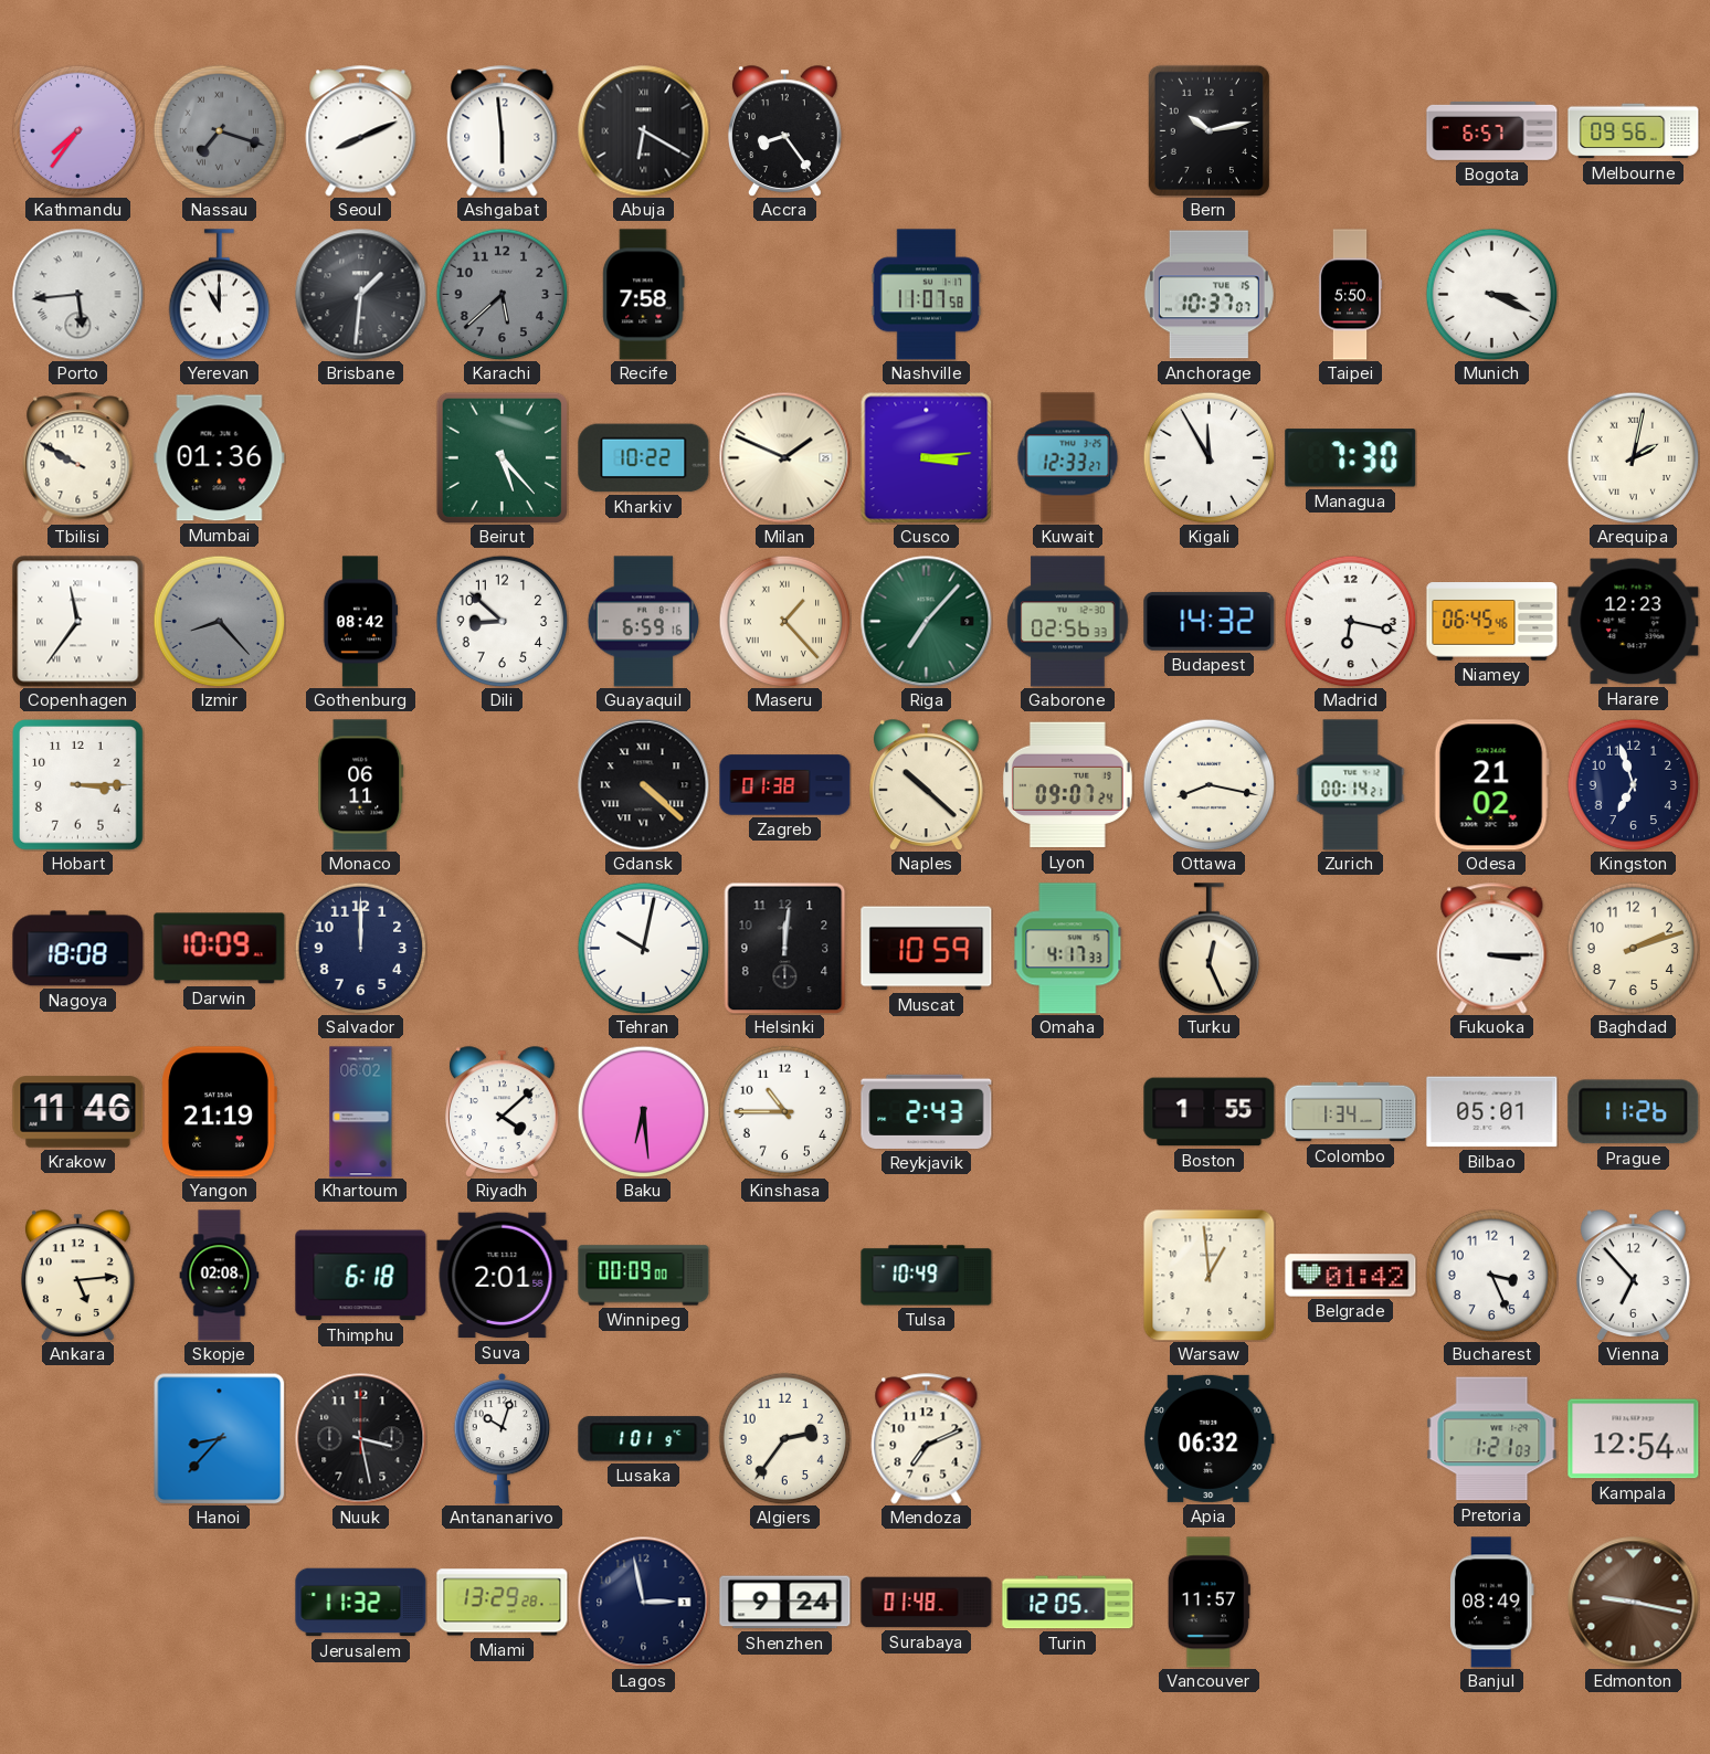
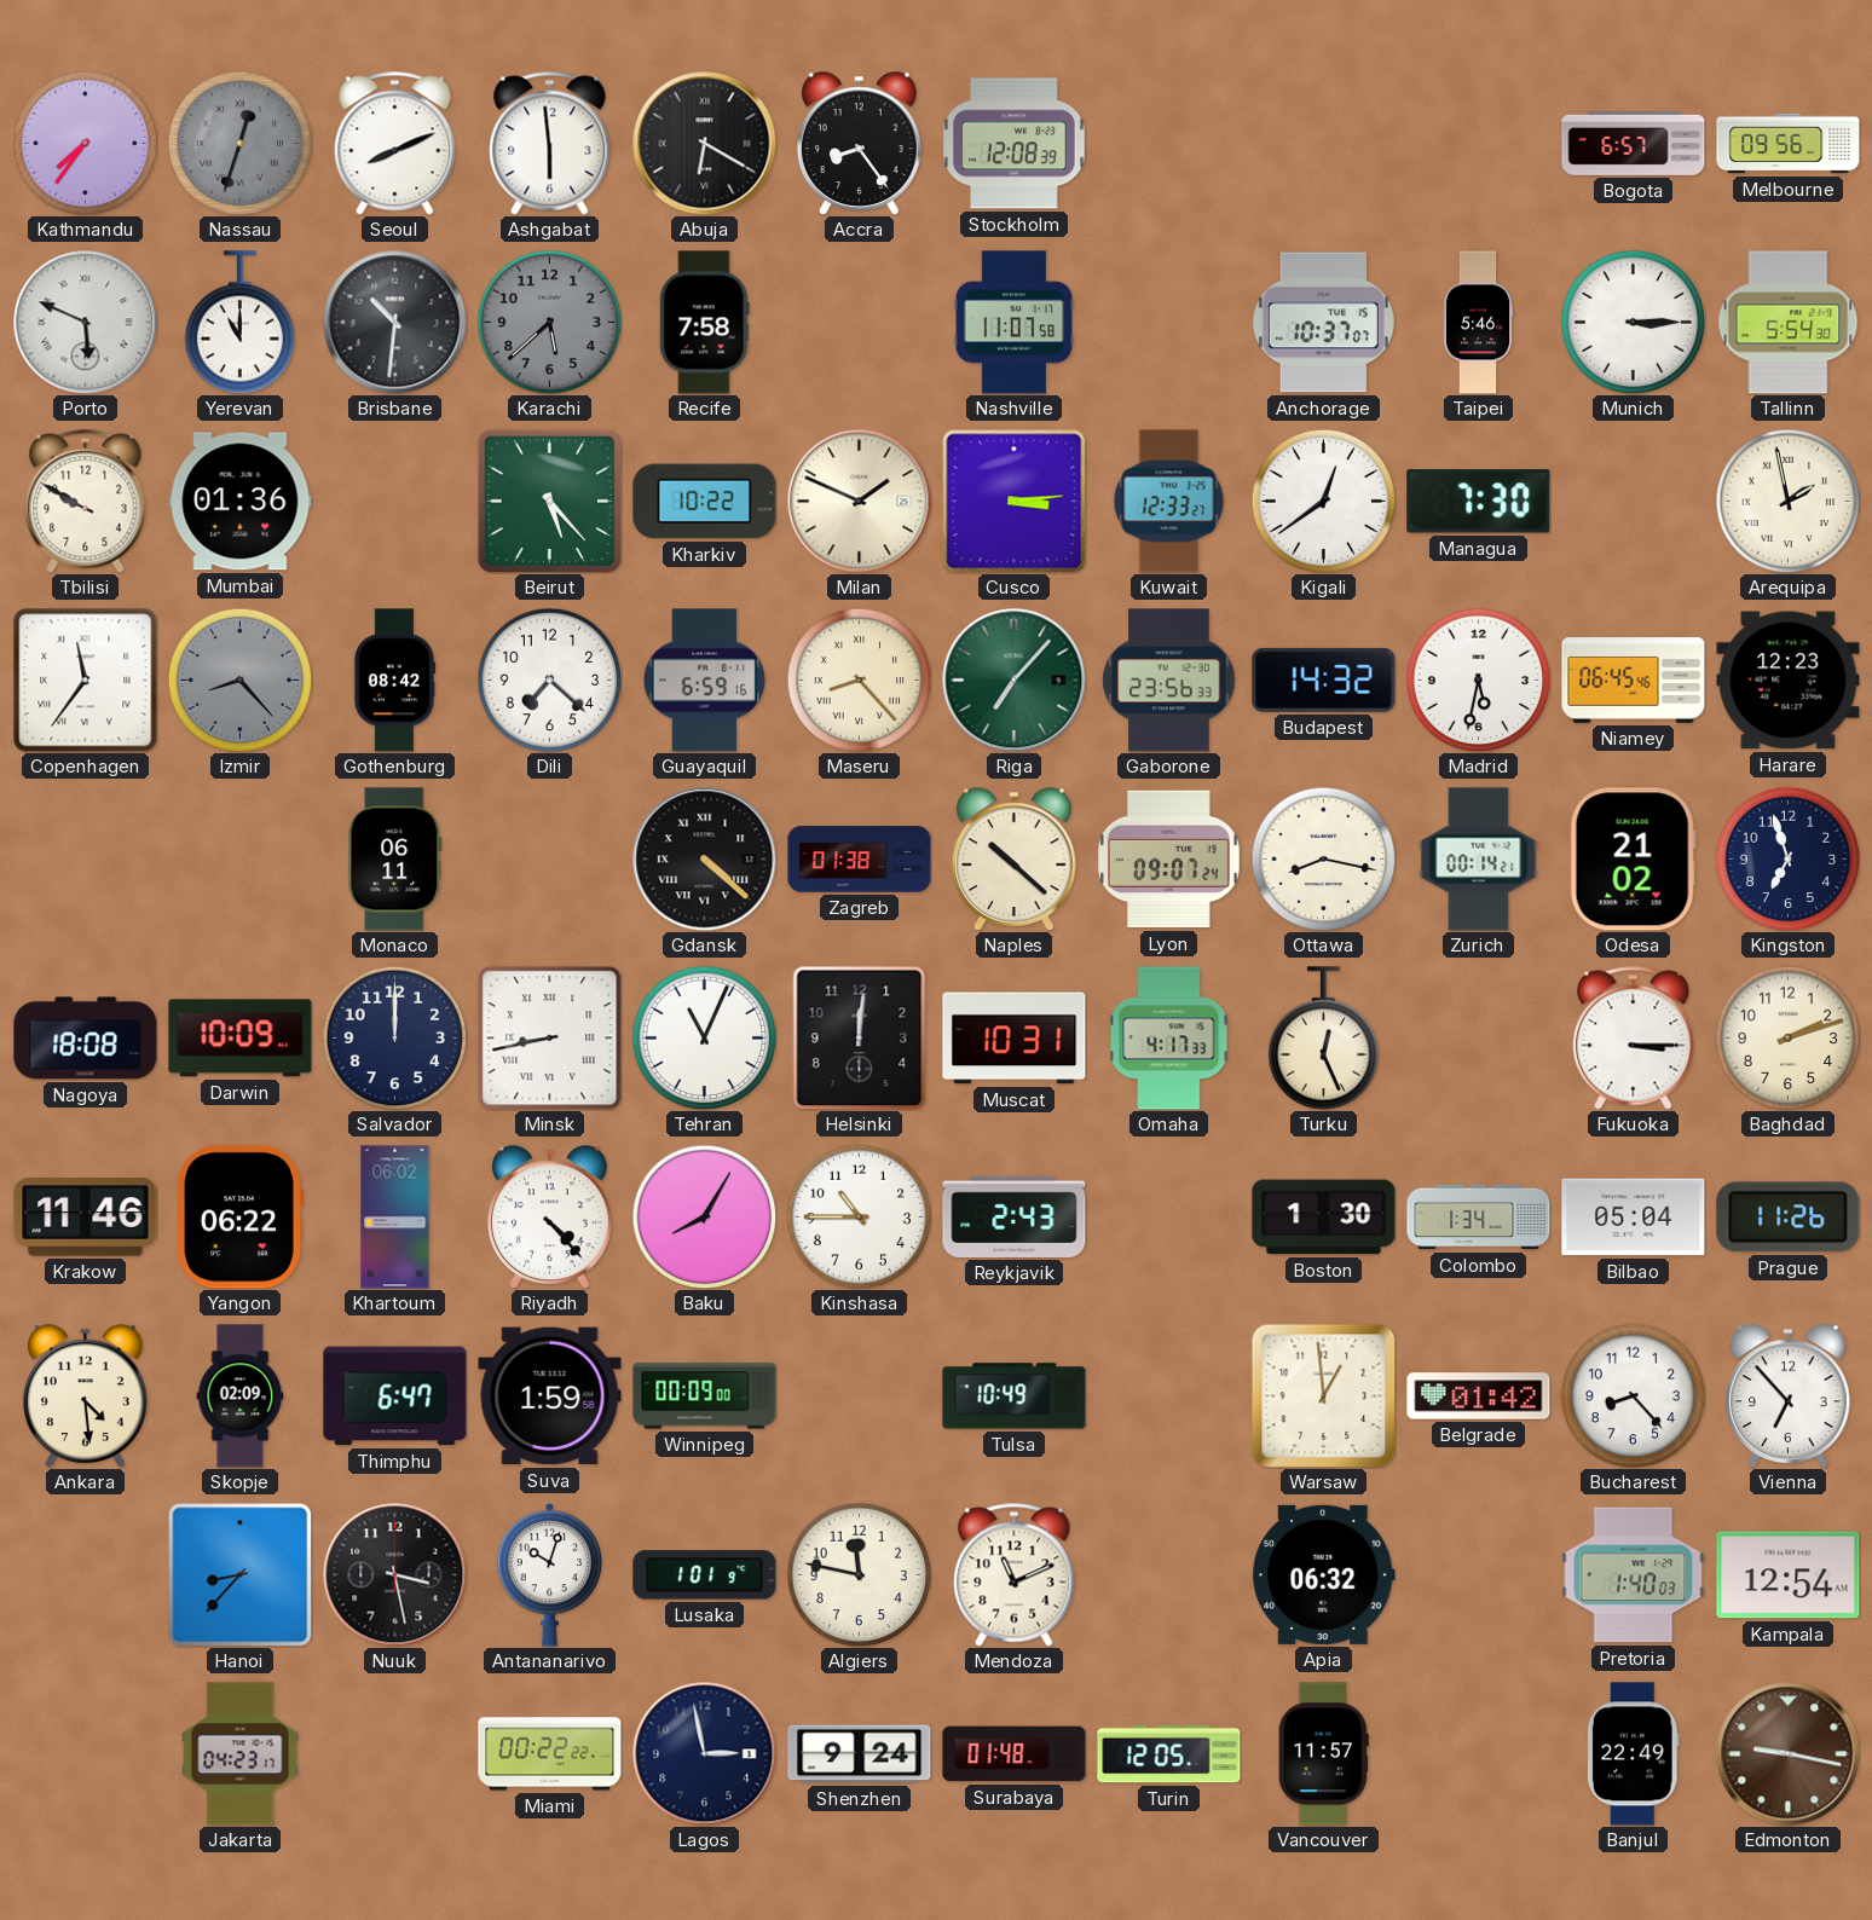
Nassau: 7:18 -> 12:33
Stockholm: none -> 12:08
Bern: 10:13 -> none
Porto: 5:44 -> 5:49
Brisbane: 1:31 -> 10:31
Taipei: 5:50 -> 5:46
Munich: 3:19 -> 3:15
Tallinn: none -> 5:54
Kigali: 11:55 -> 12:39
Arequipa: 2:02 -> 1:58
Dili: 8:52 -> 7:22
Maseru: 1:23 -> 8:23
Gaborone: 02:56 -> 23:56
Madrid: 6:17 -> 5:32
Hobart: 3:15 -> none
Minsk: none -> 8:43
Tehran: 10:02 -> 11:04
Muscat: 10:59 -> 10:31
Yangon: 21:19 -> 06:22
Riyadh: 4:08 -> 4:23
Baku: 6:29 -> 8:05
Boston: 1:55 -> 1:30
Bilbao: 05:01 -> 05:04
Ankara: 5:14 -> 4:29
Skopje: 02:08 -> 02:09
Thimphu: 6:18 -> 6:47
Suva: 2:01 -> 1:59
Bucharest: 3:26 -> 8:23
Algiers: 2:36 -> 11:47
Mendoza: 7:11 -> 11:11
Pretoria: 1:21 -> 1:40
Jakarta: none -> 04:23
Jerusalem: 11:32 -> none
Miami: 13:29 -> 00:22
Banjul: 08:49 -> 22:49
